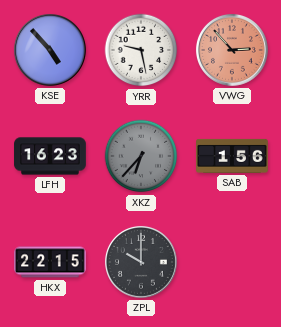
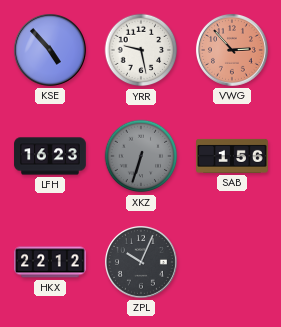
XKZ: 6:37 -> 6:33
HKX: 22:15 -> 22:12
ZPL: 10:00 -> 10:04
